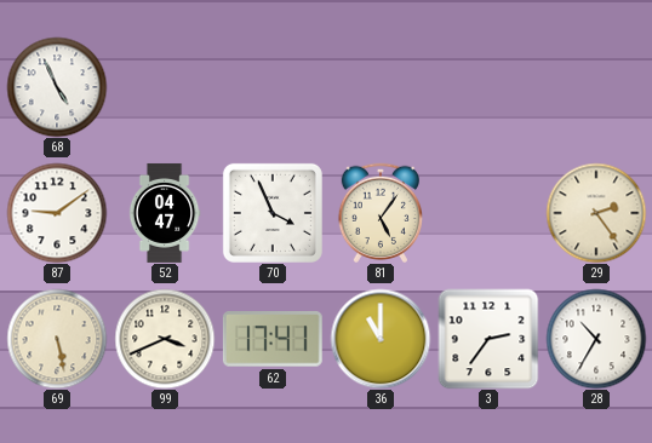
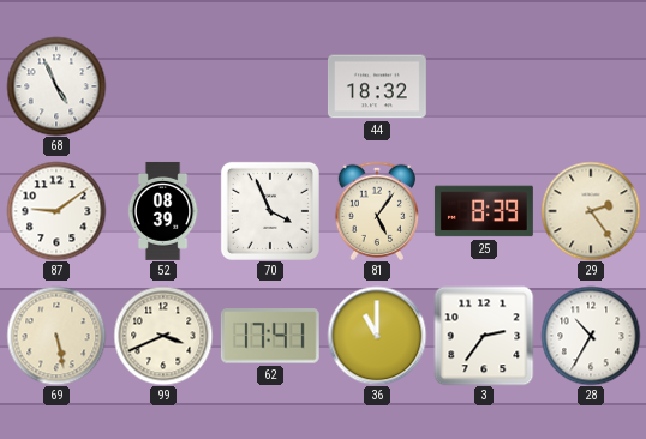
44: none -> 18:32
52: 04:47 -> 08:39
25: none -> 8:39
